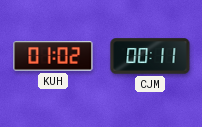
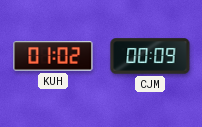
CJM: 00:11 -> 00:09
